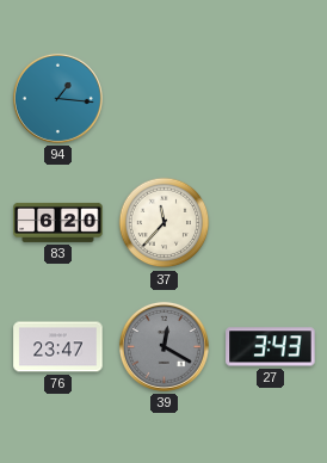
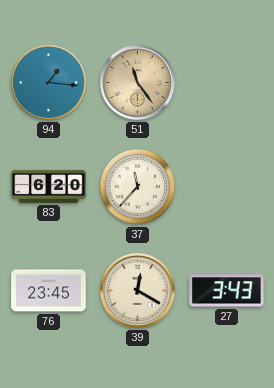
51: none -> 11:24
76: 23:47 -> 23:45
39 dial: grey -> cream
